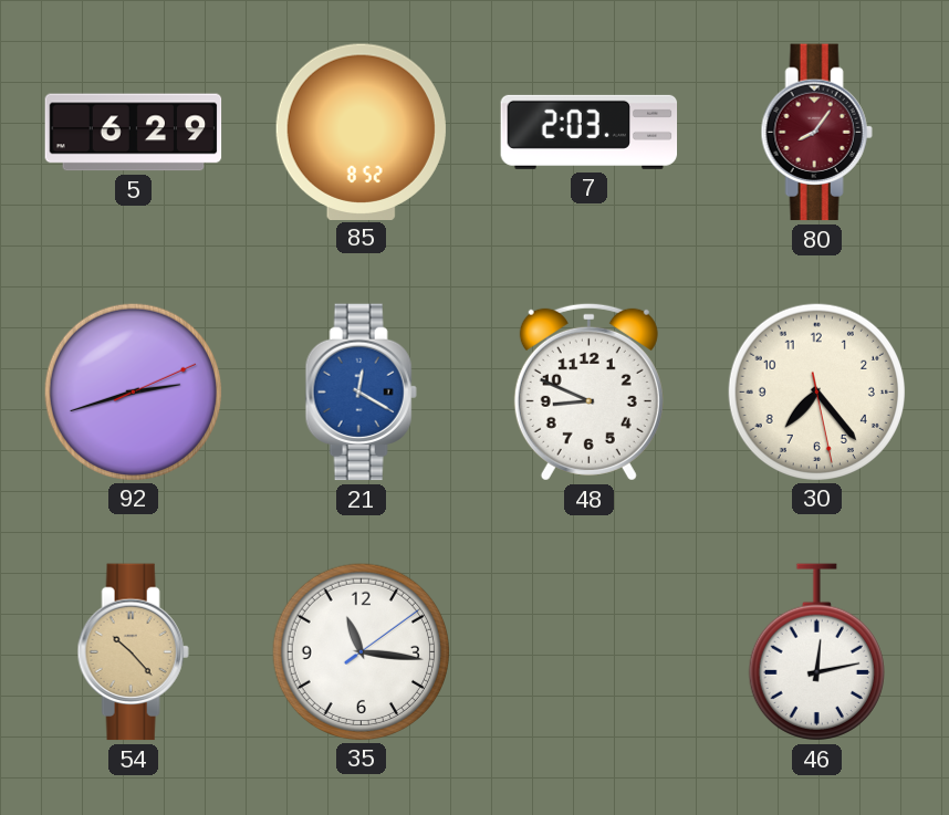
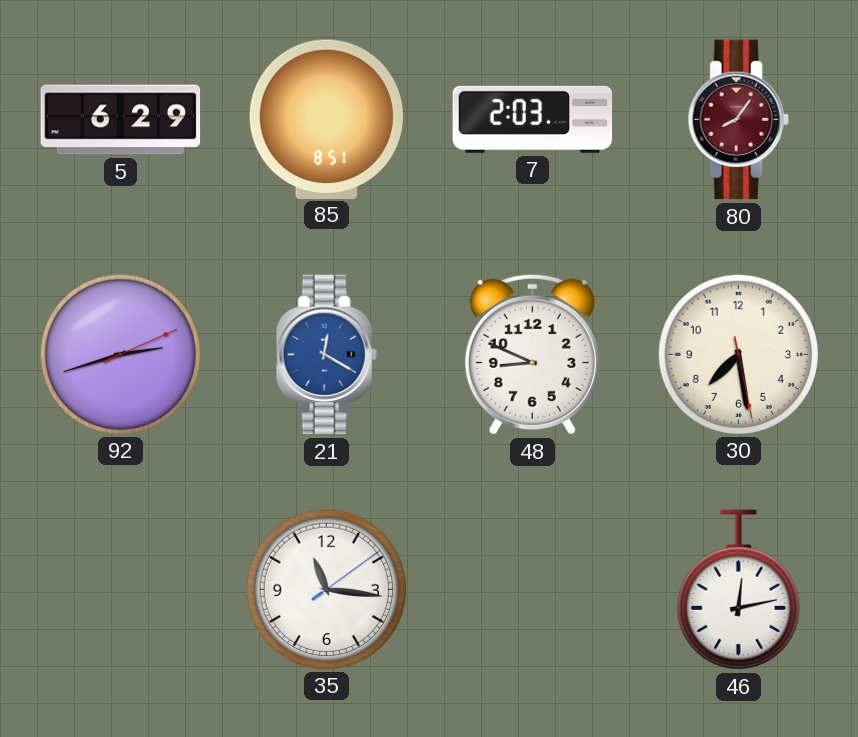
85: 8:52 -> 8:51
30: 7:23 -> 7:28
54: 10:23 -> none
